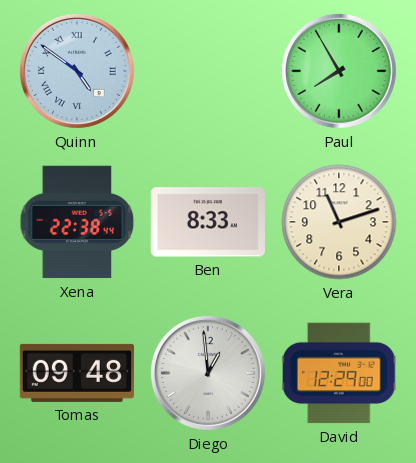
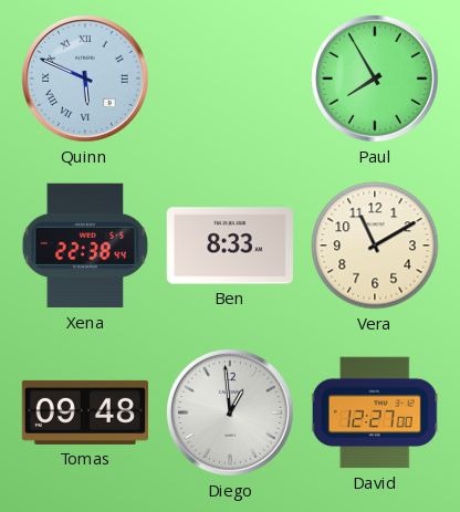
Quinn: 4:51 -> 5:49
Vera: 11:12 -> 11:10
David: 12:29 -> 12:27
